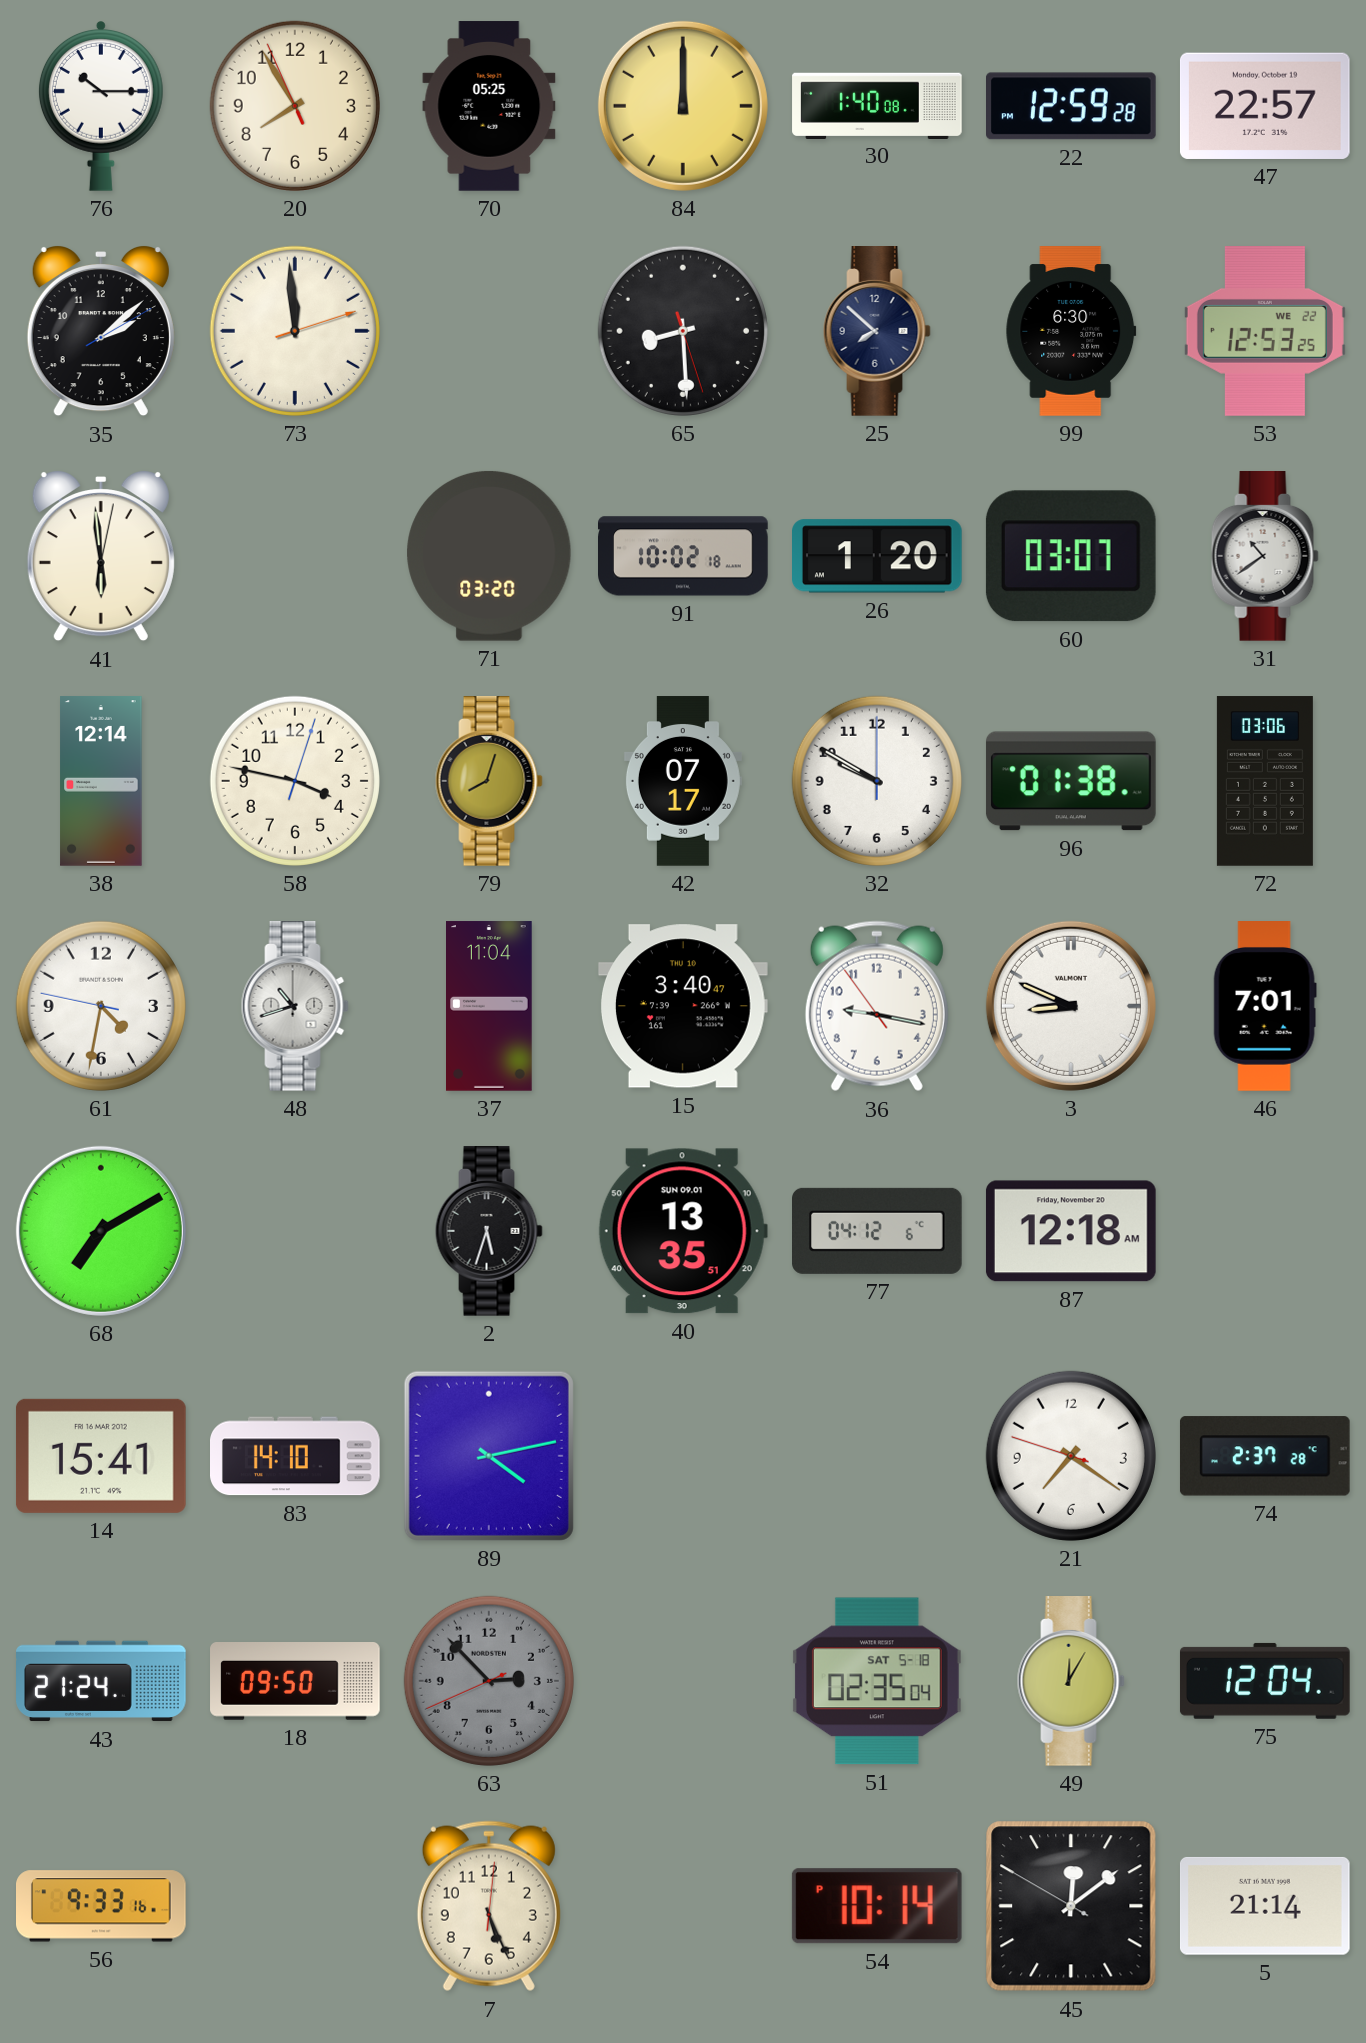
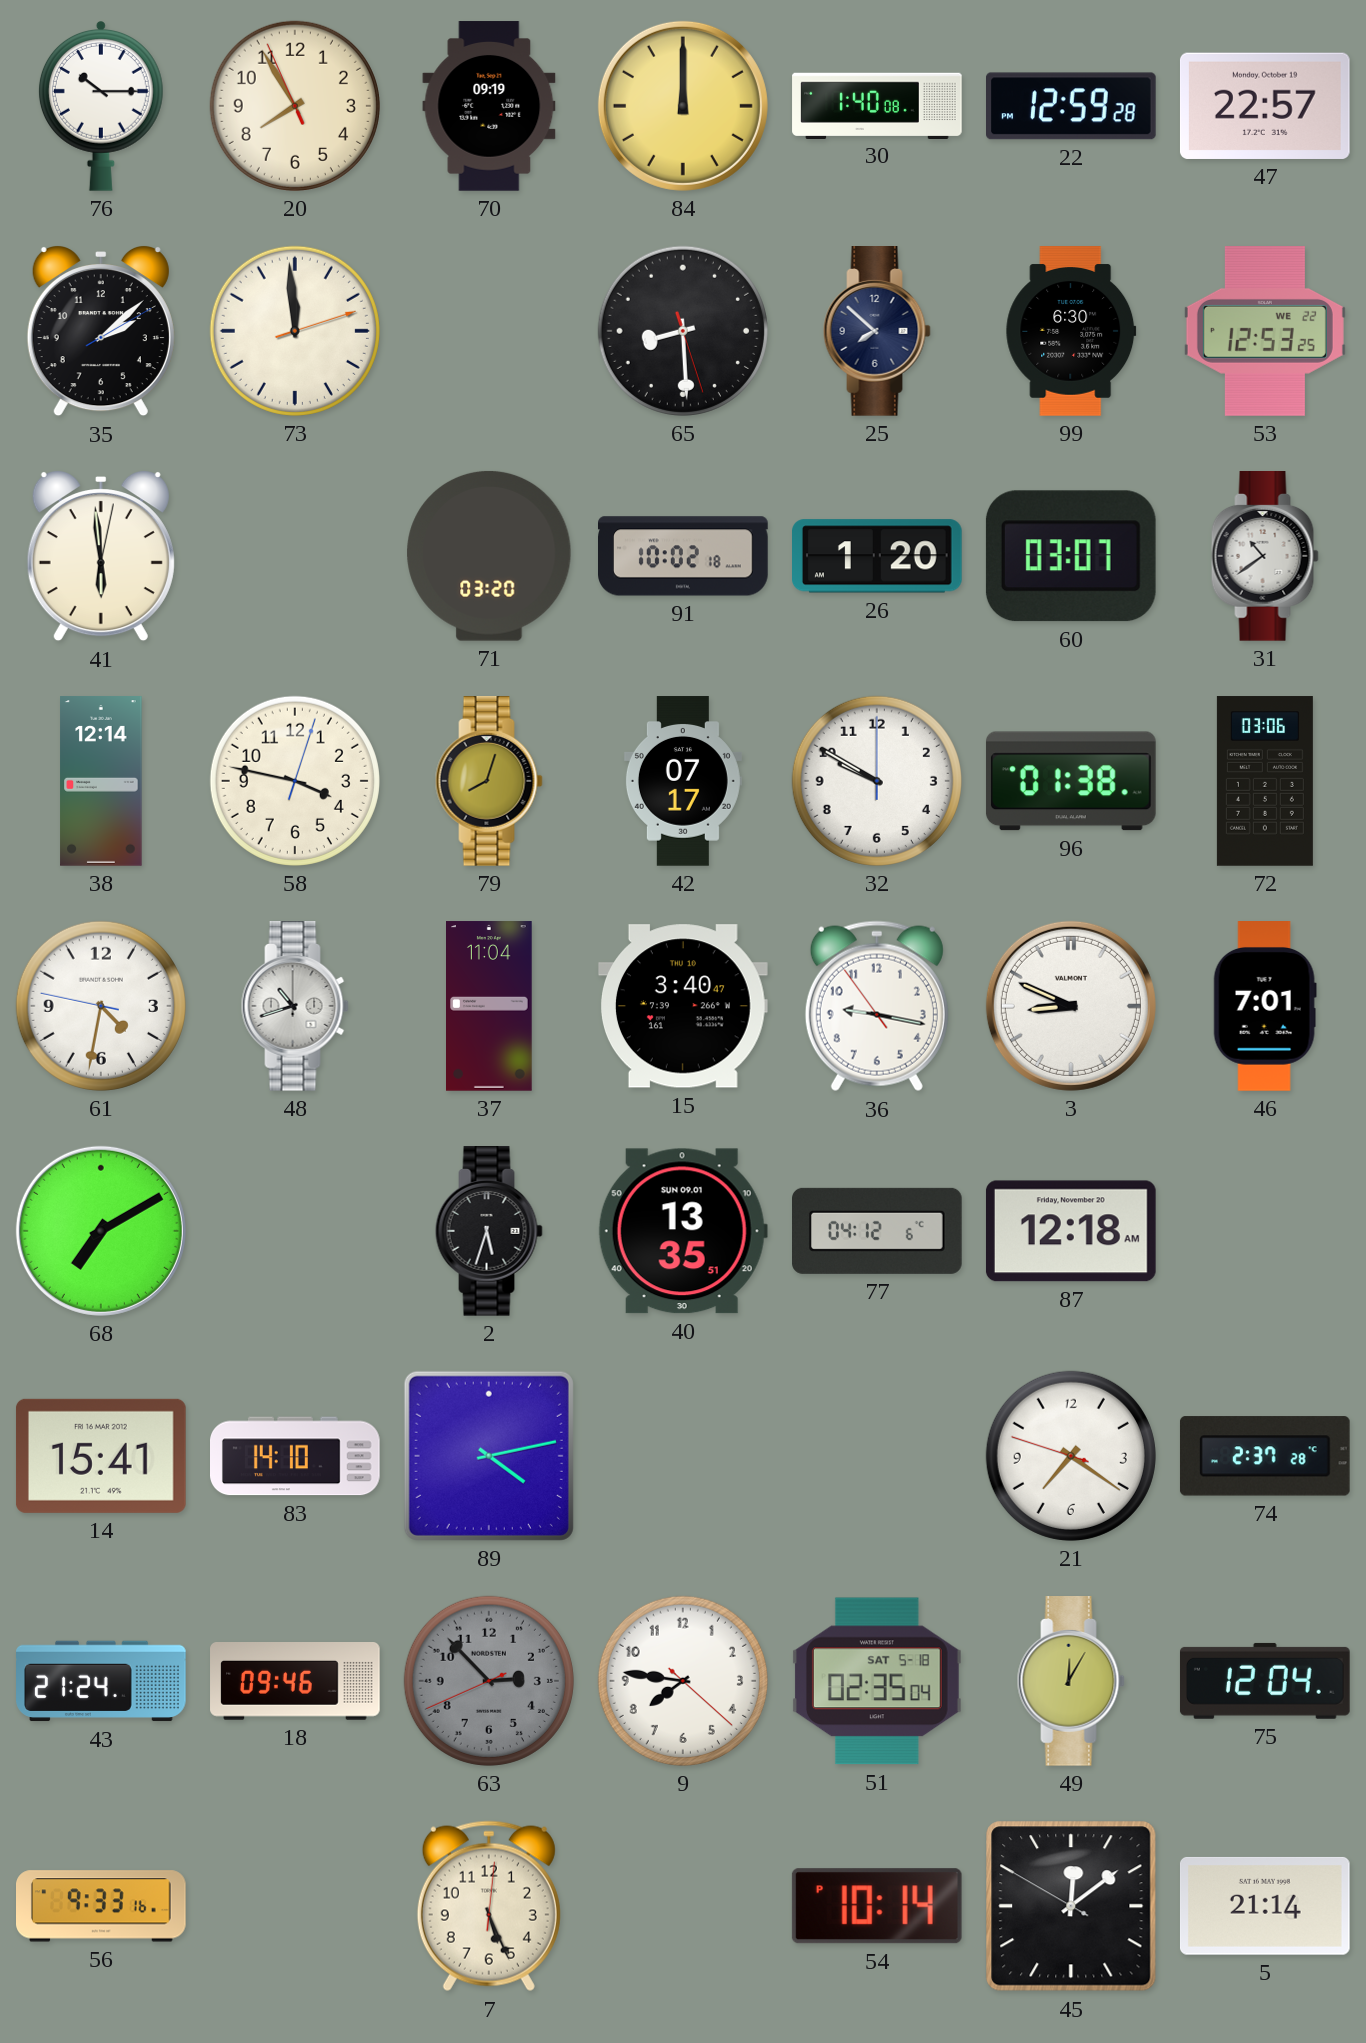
70: 05:25 -> 09:19
18: 09:50 -> 09:46
9: none -> 7:46
